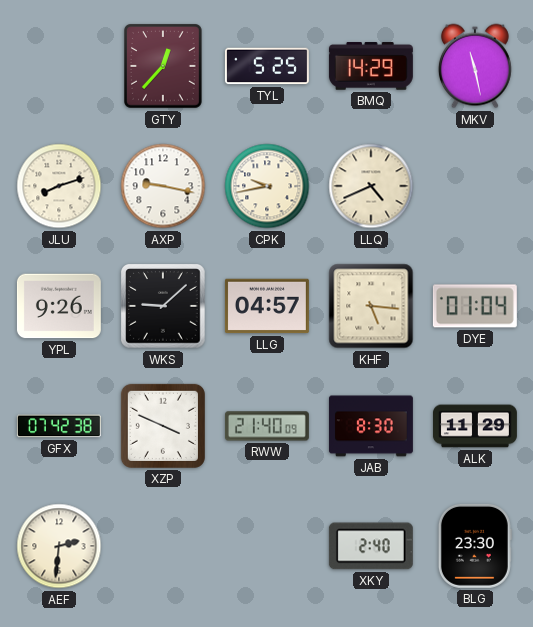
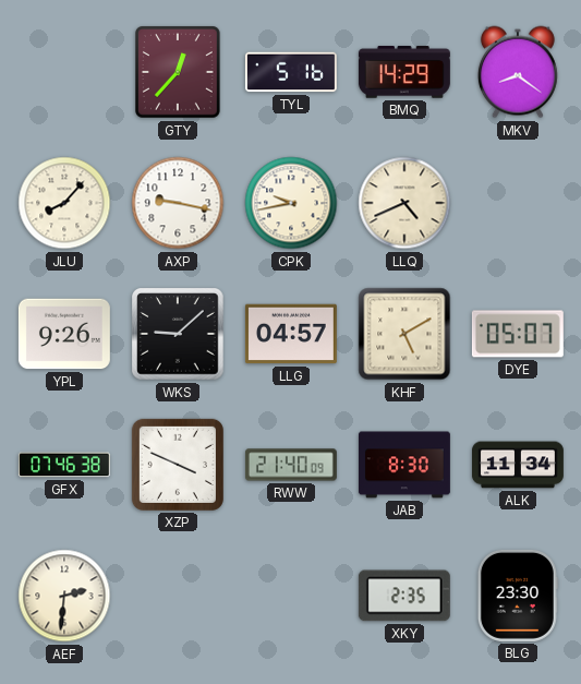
TYL: 5:25 -> 5:16
MKV: 11:28 -> 8:21
JLU: 8:12 -> 8:07
KHF: 5:16 -> 5:10
DYE: 01:04 -> 05:07
GFX: 07:42 -> 07:46
ALK: 11:29 -> 11:34
XKY: 2:40 -> 2:35
